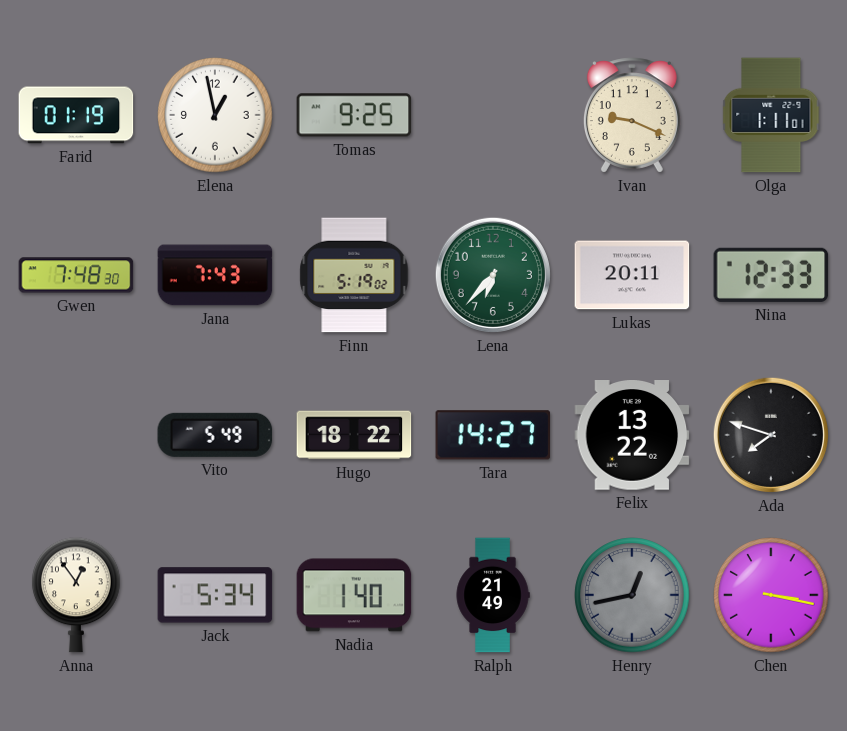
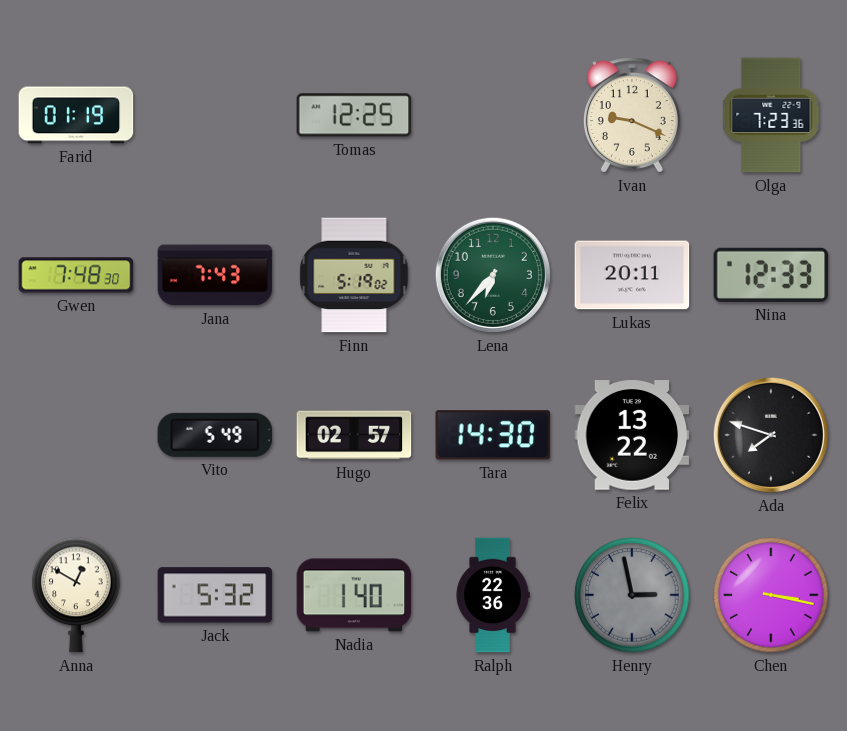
Elena: 12:58 -> none
Tomas: 9:25 -> 12:25
Olga: 1:11 -> 7:23
Hugo: 18:22 -> 02:57
Tara: 14:27 -> 14:30
Anna: 12:54 -> 12:50
Jack: 5:34 -> 5:32
Ralph: 21:49 -> 22:36
Henry: 12:43 -> 2:58
